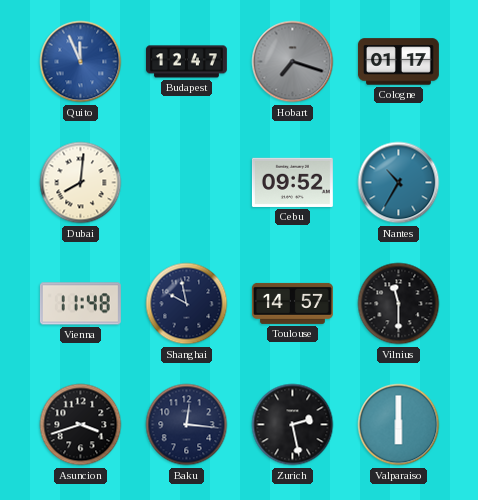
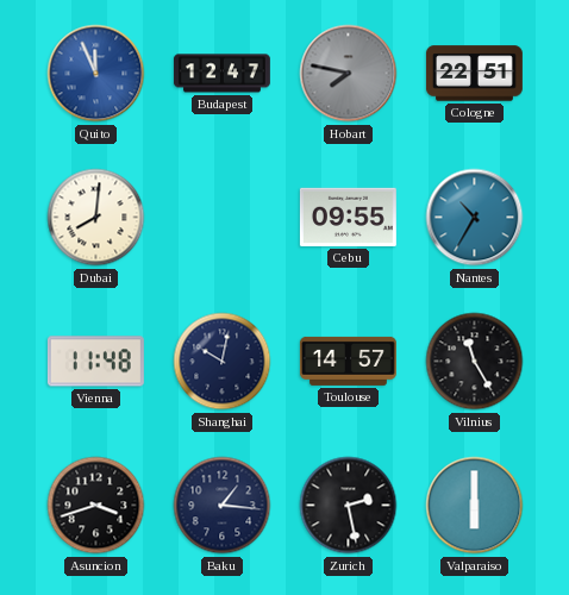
Hobart: 7:18 -> 7:47
Cologne: 01:17 -> 22:51
Cebu: 09:52 -> 09:55
Shanghai: 9:58 -> 10:02
Vilnius: 11:30 -> 11:25
Baku: 12:16 -> 1:16
